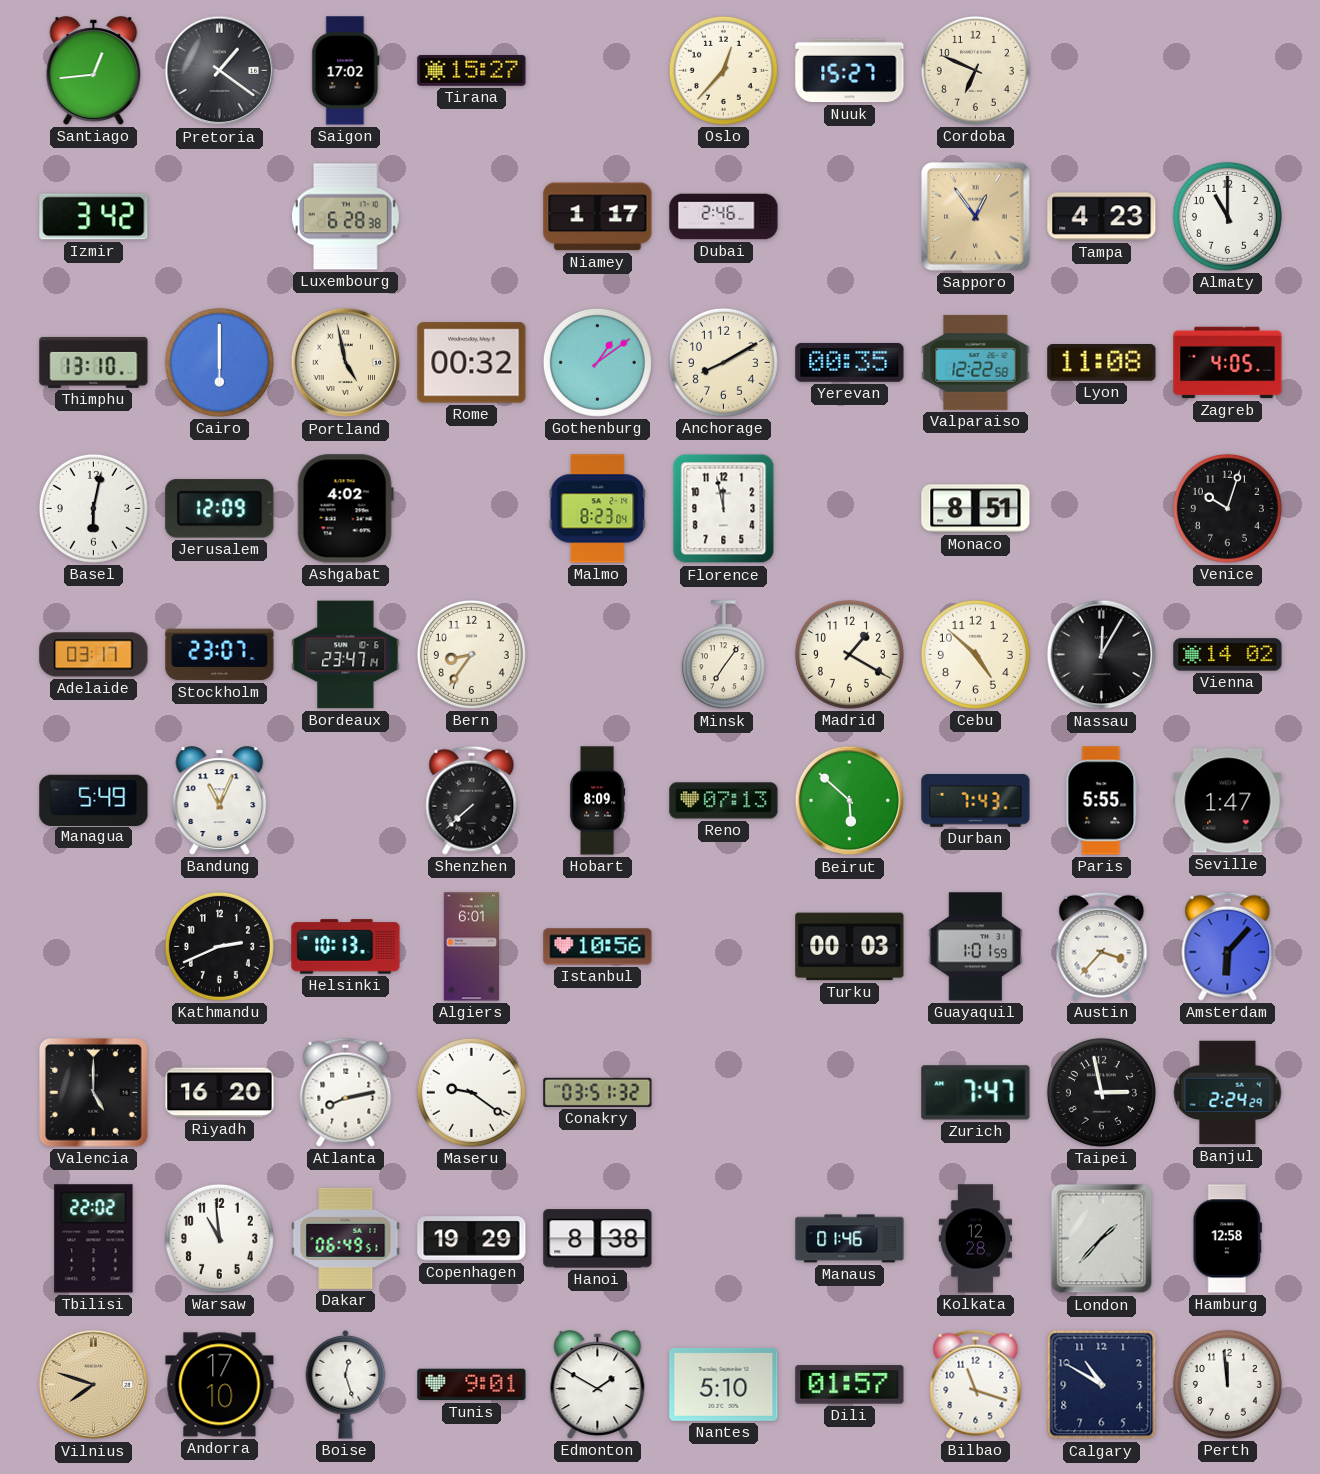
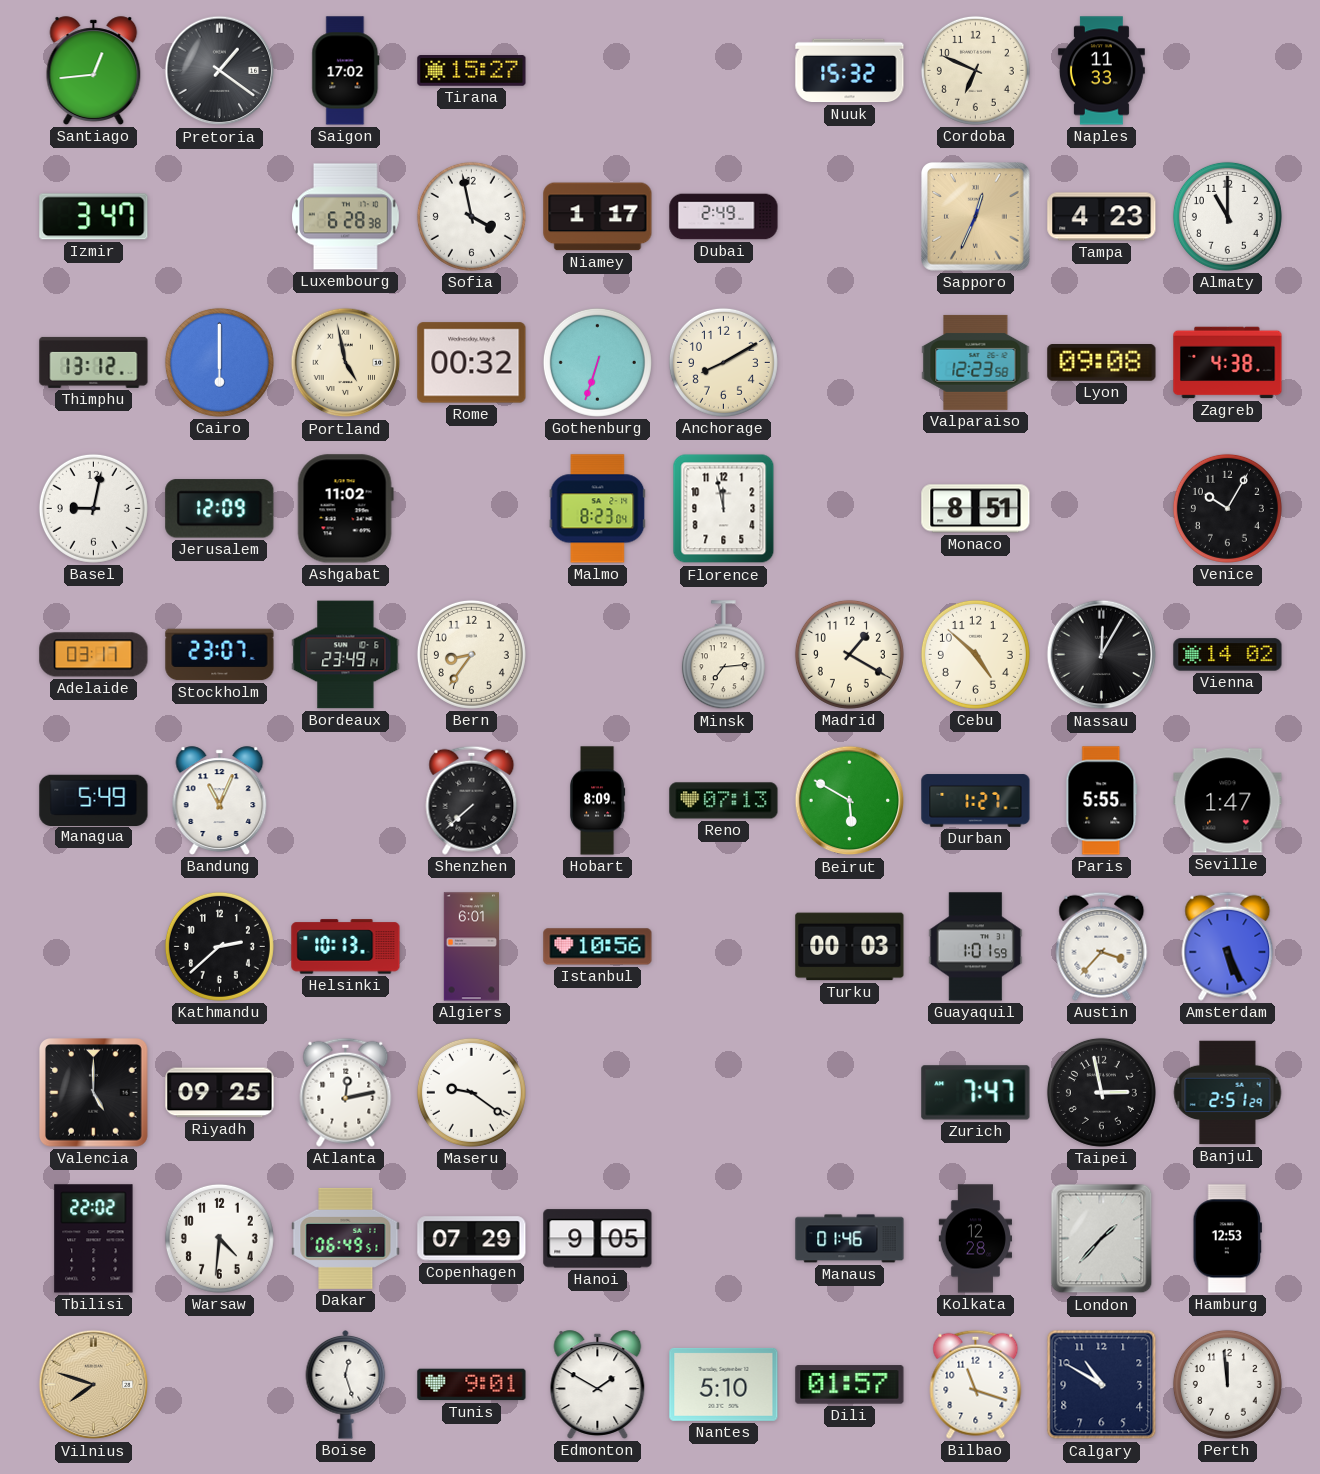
Oslo: 12:37 -> none
Nuuk: 15:27 -> 15:32
Naples: none -> 11:33
Izmir: 3:42 -> 3:47
Sofia: none -> 3:58
Dubai: 2:46 -> 2:49
Sapporo: 12:54 -> 12:34
Thimphu: 13:10 -> 13:12
Gothenburg: 1:09 -> 6:33
Yerevan: 00:35 -> none
Valparaiso: 12:22 -> 12:23
Lyon: 11:08 -> 09:08
Zagreb: 4:05 -> 4:38
Basel: 6:02 -> 9:02
Ashgabat: 4:02 -> 11:02
Venice: 10:03 -> 10:05
Bordeaux: 23:47 -> 23:49
Minsk: 7:06 -> 7:14
Beirut: 5:52 -> 5:50
Durban: 7:43 -> 1:27
Kathmandu: 2:41 -> 2:38
Amsterdam: 6:07 -> 5:26
Riyadh: 16:20 -> 09:25
Atlanta: 8:13 -> 12:13
Conakry: 03:51 -> none
Banjul: 2:24 -> 2:51
Warsaw: 10:59 -> 4:31
Copenhagen: 19:29 -> 07:29
Hanoi: 8:38 -> 9:05
Hamburg: 12:58 -> 12:53
Andorra: 17:10 -> none
